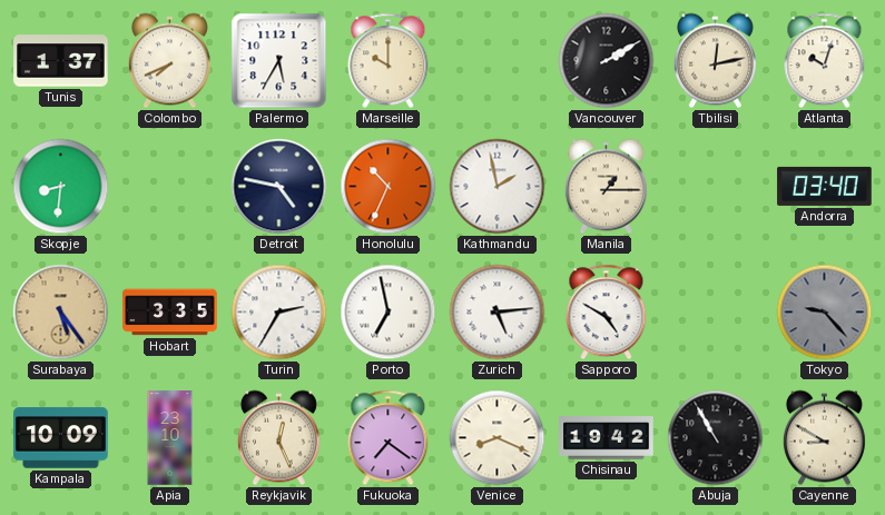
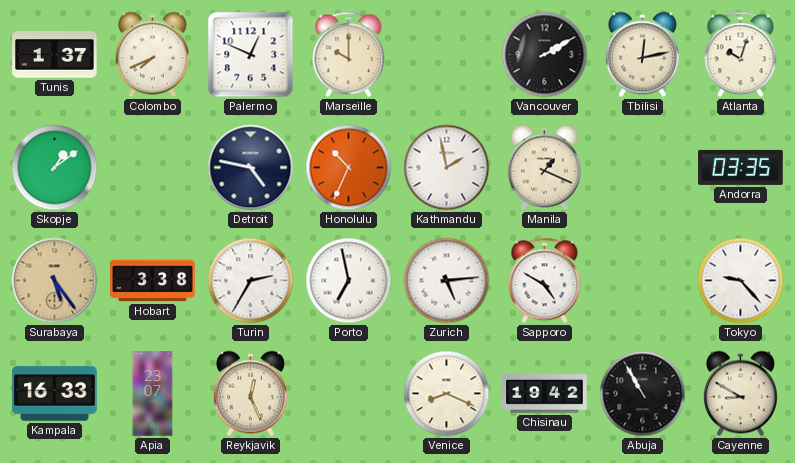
Palermo: 5:35 -> 12:49
Skopje: 8:31 -> 1:09
Manila: 1:15 -> 1:19
Andorra: 03:40 -> 03:35
Hobart: 3:35 -> 3:38
Tokyo dial: grey -> white
Kampala: 10:09 -> 16:33
Apia: 23:10 -> 23:07
Fukuoka: 7:21 -> none
